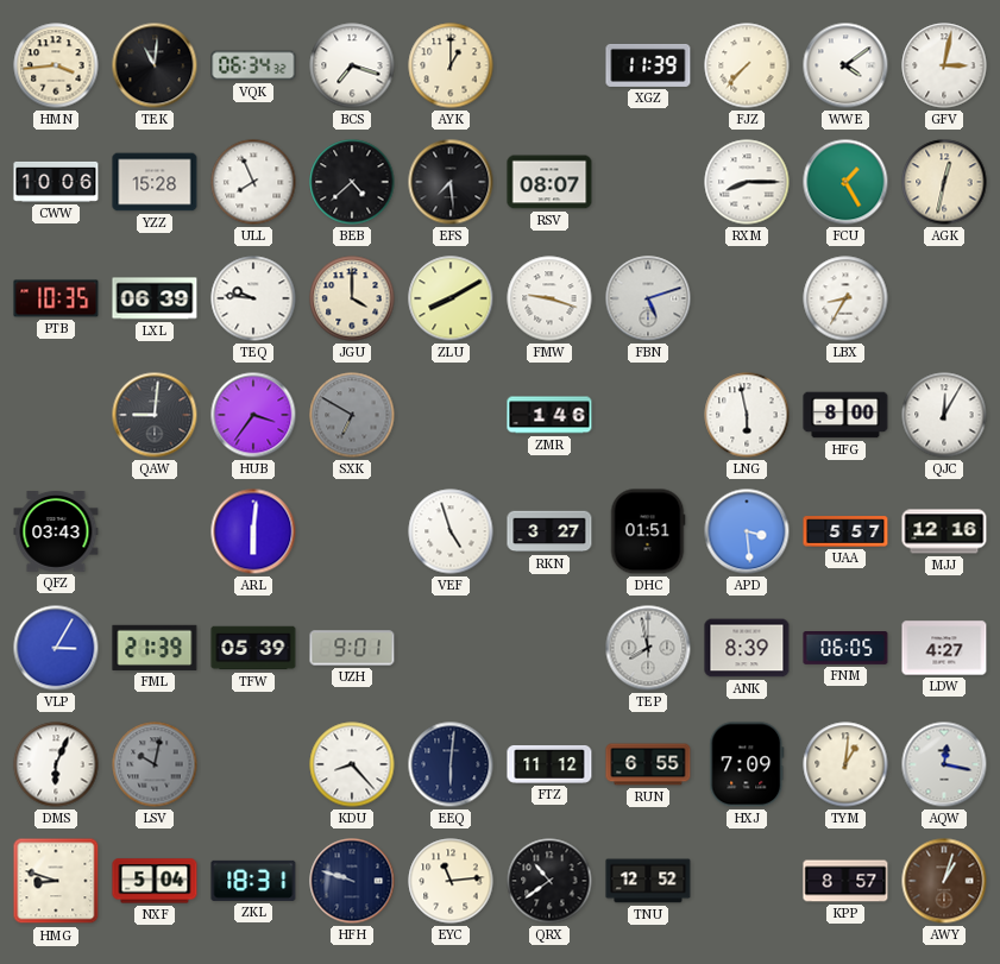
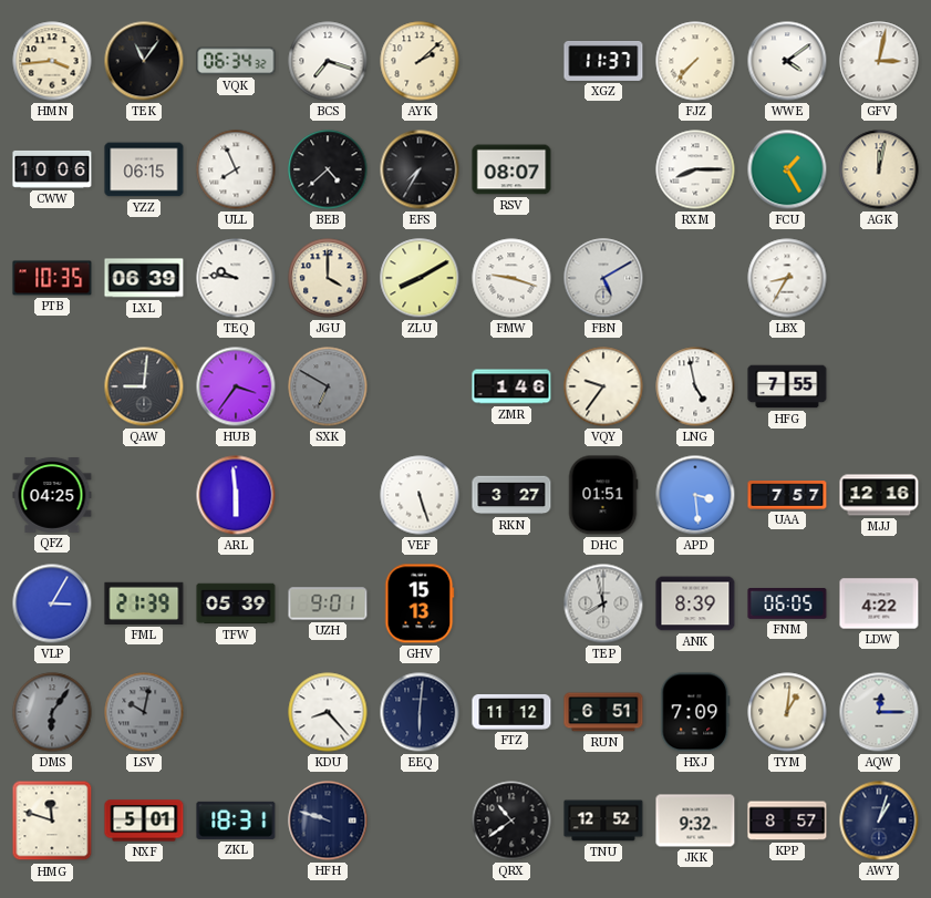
TEK: 11:01 -> 11:06
AYK: 1:00 -> 2:08
XGZ: 11:39 -> 11:37
YZZ: 15:28 -> 06:15
EFS: 7:29 -> 7:35
AGK: 12:32 -> 12:02
FBN: 5:12 -> 5:10
VQY: none -> 9:36
LNG: 5:58 -> 4:58
HFG: 8:00 -> 7:55
QJC: 12:05 -> none
QFZ: 03:43 -> 04:25
ARL: 6:01 -> 5:59
VEF: 4:57 -> 5:27
UAA: 5:57 -> 7:57
GHV: none -> 15:13
LDW: 4:27 -> 4:22
DMS: 6:04 -> 6:06
DMS dial: white -> grey
RUN: 6:55 -> 6:51
AQW: 12:17 -> 12:15
HMG: 8:48 -> 11:48
NXF: 5:04 -> 5:01
EYC: 11:14 -> none
JKK: none -> 9:32
AWY dial: brown -> navy
